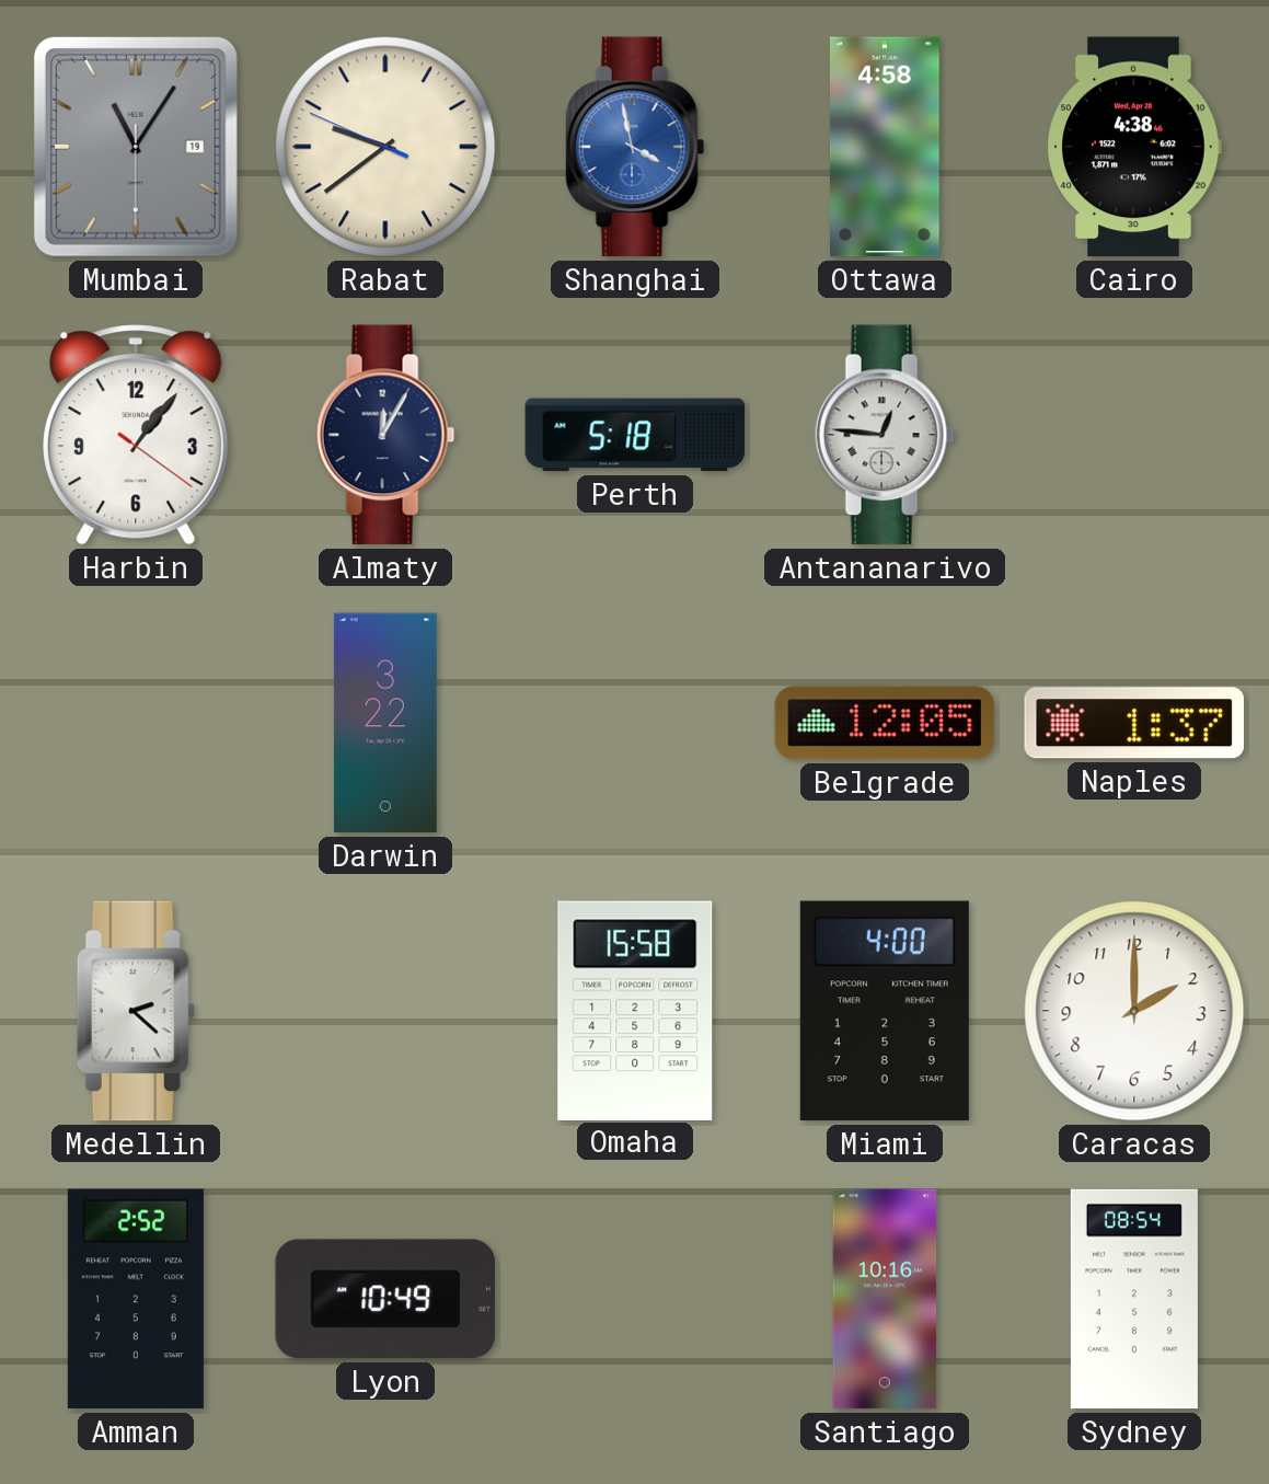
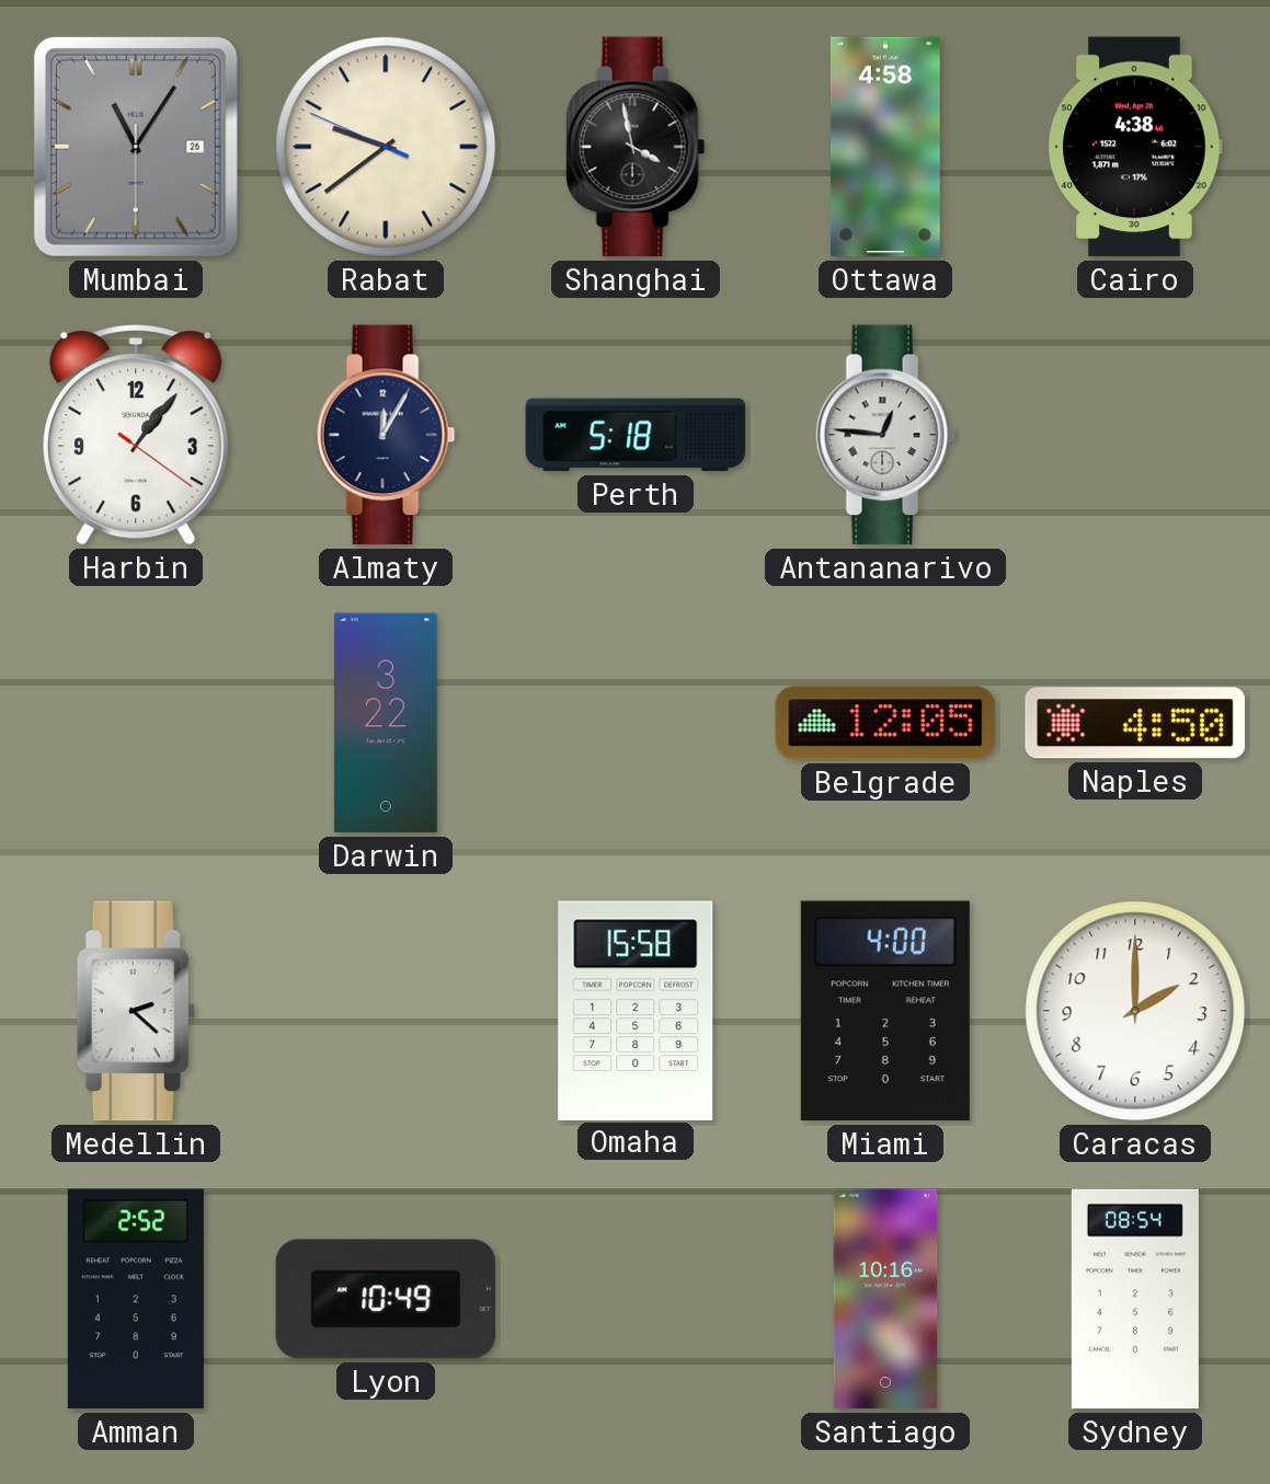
Mumbai date: 19 -> 26
Shanghai dial: blue -> black
Naples: 1:37 -> 4:50
